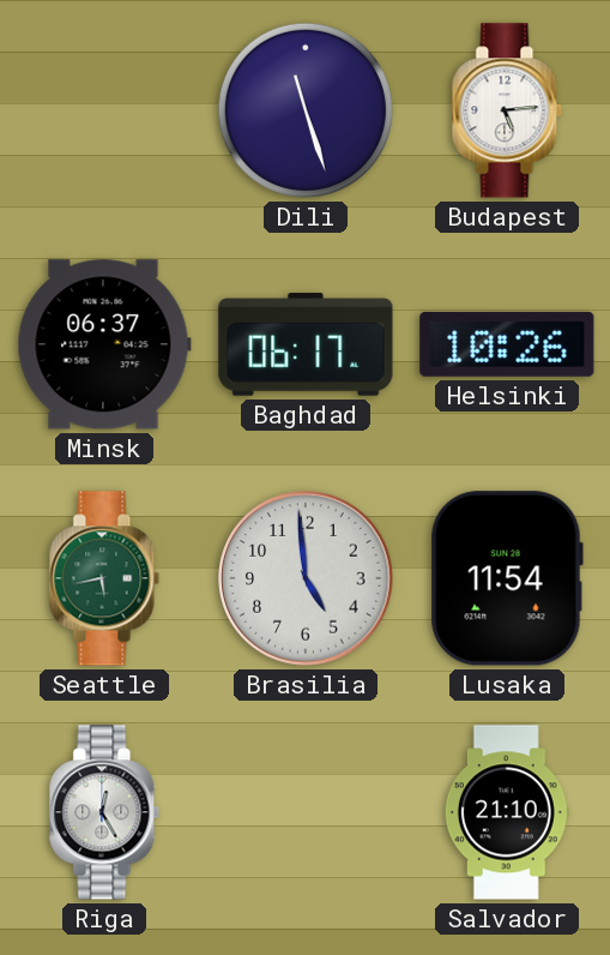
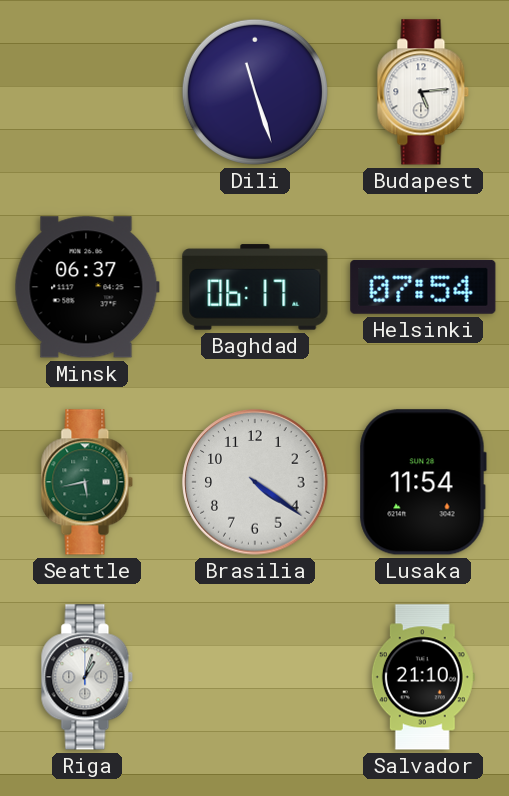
Helsinki: 10:26 -> 07:54
Brasilia: 4:59 -> 4:21
Riga: 12:25 -> 1:03
